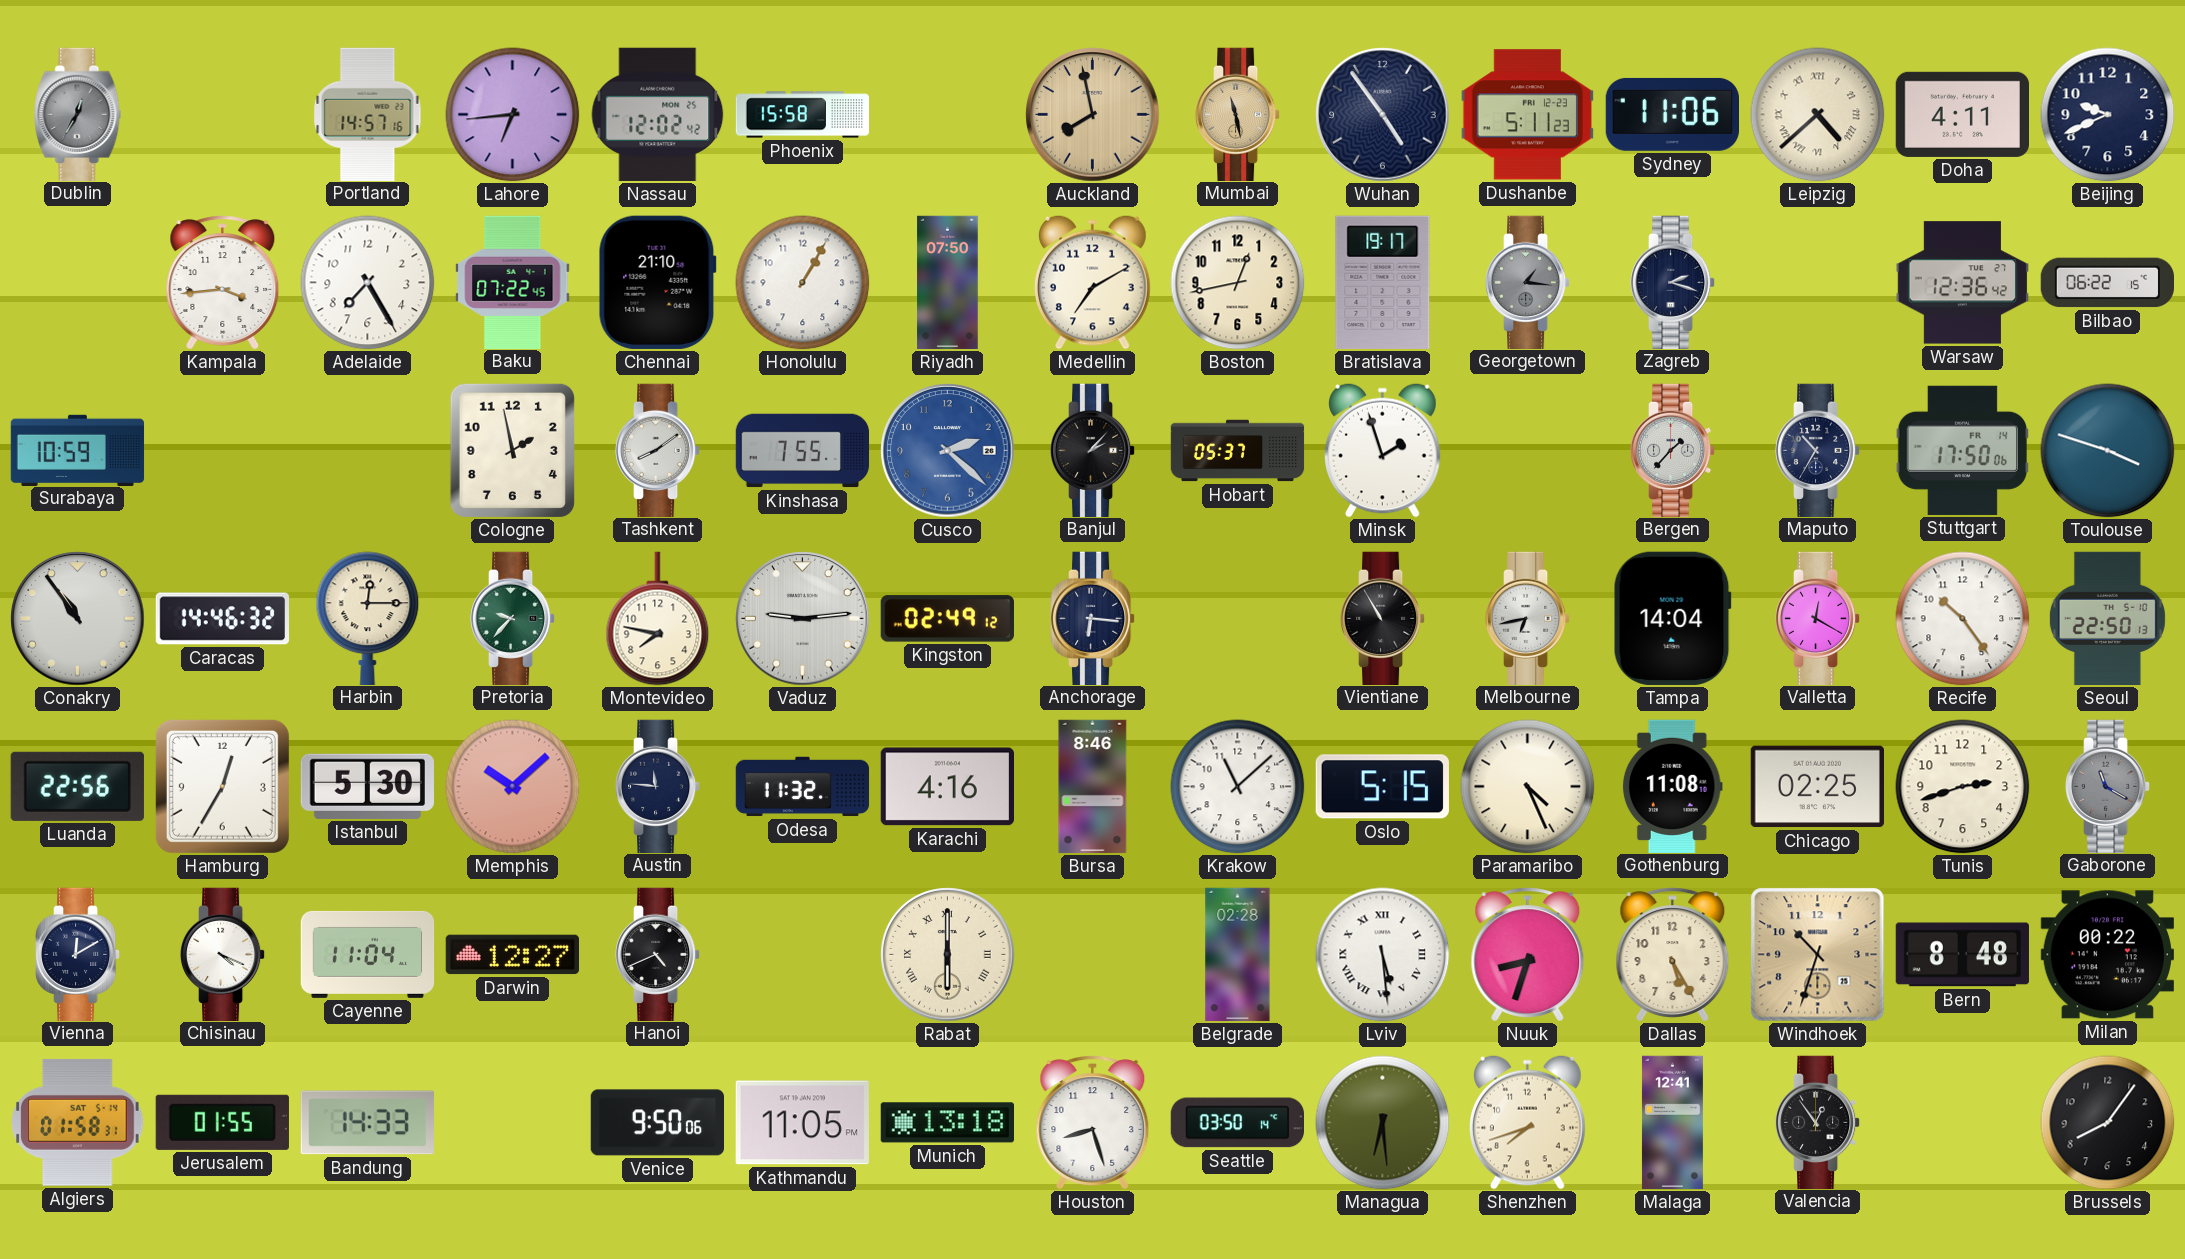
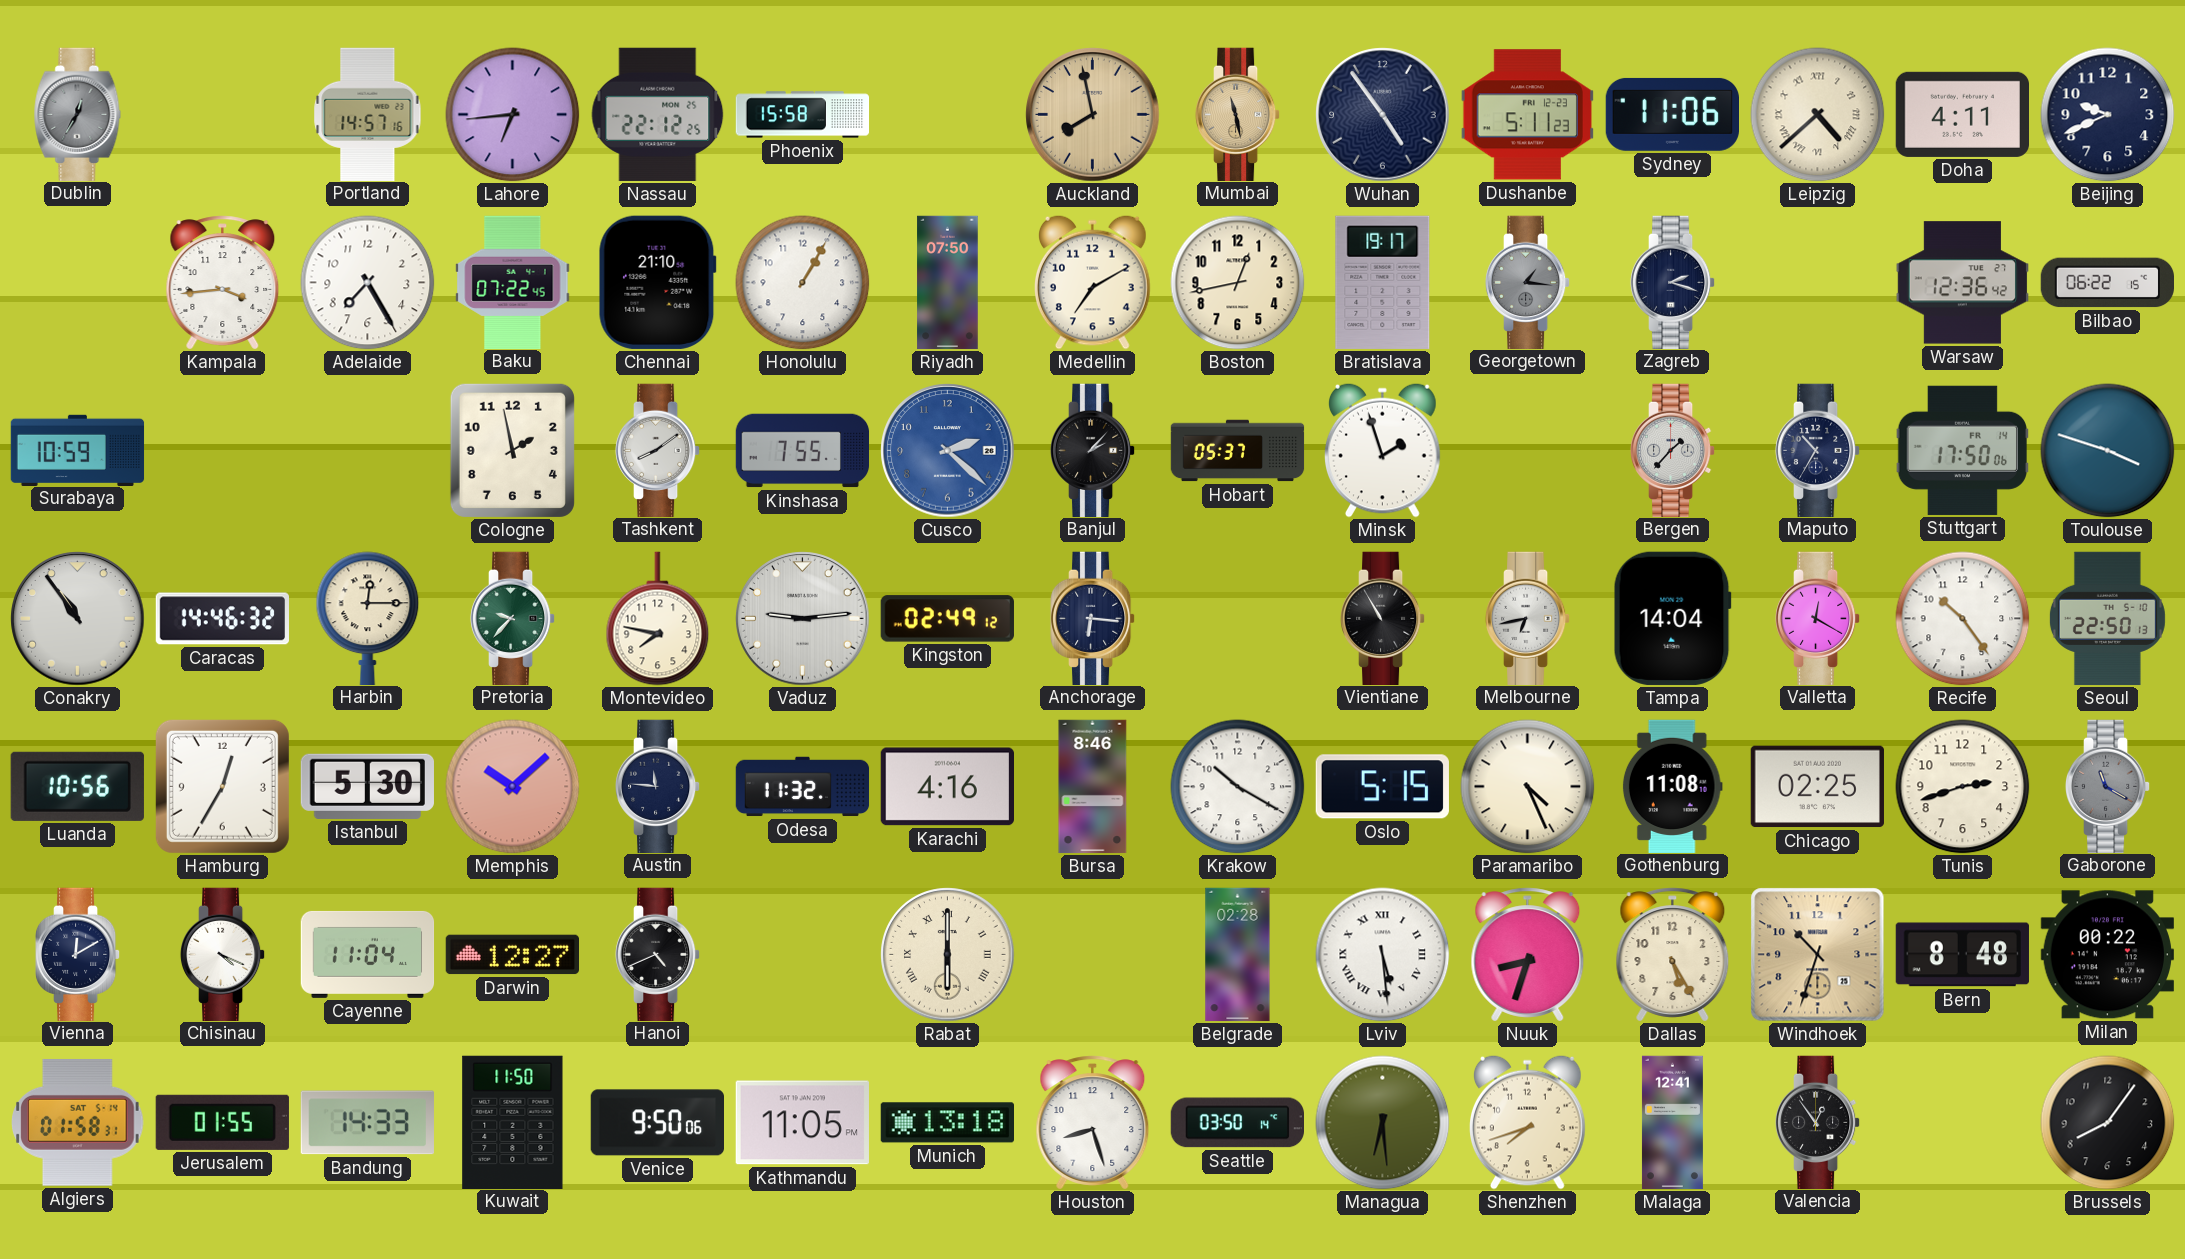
Nassau: 12:02 -> 22:12
Luanda: 22:56 -> 10:56
Krakow: 11:08 -> 10:20
Kuwait: none -> 11:50
